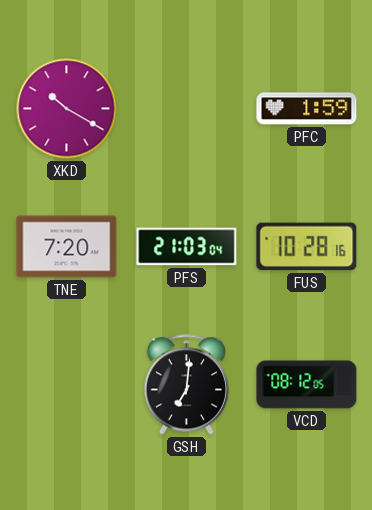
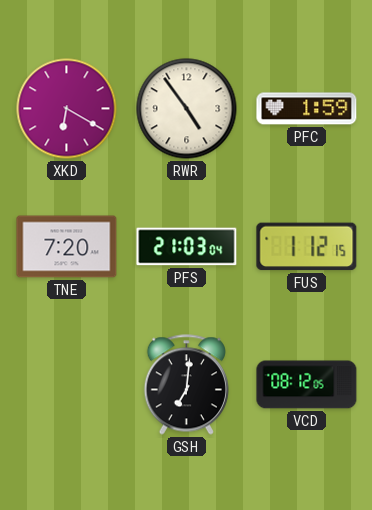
XKD: 10:20 -> 6:20
RWR: none -> 4:54
FUS: 10:28 -> 1:12
